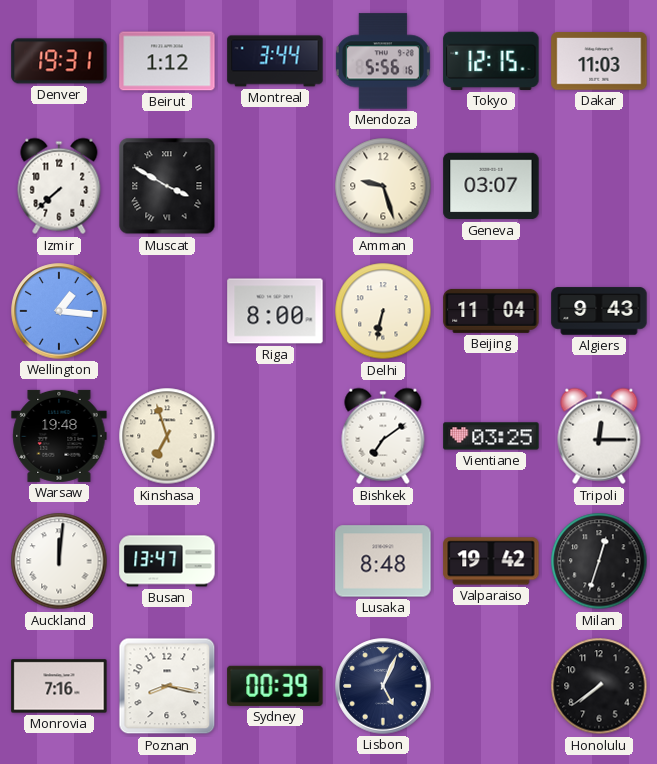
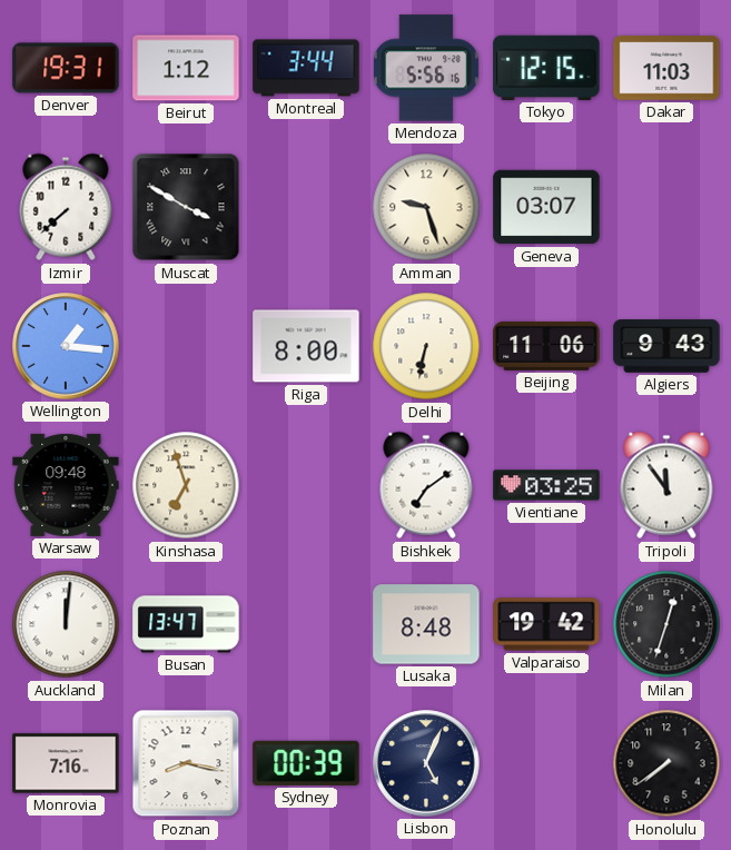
Beijing: 11:04 -> 11:06
Warsaw: 19:48 -> 09:48
Tripoli: 12:15 -> 11:54
